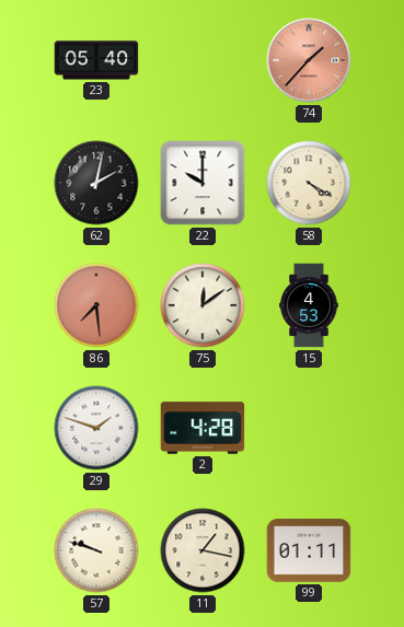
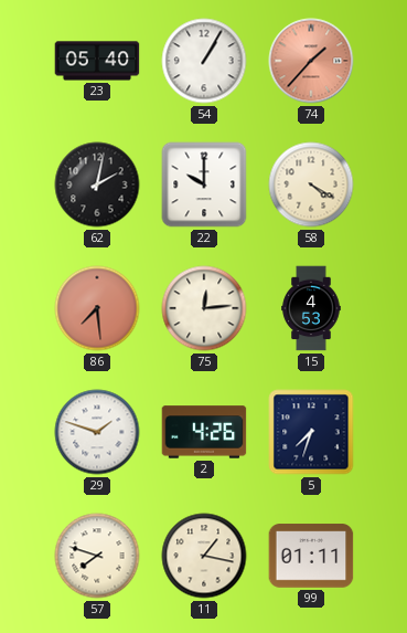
54: none -> 1:05
75: 12:09 -> 12:14
2: 4:28 -> 4:26
5: none -> 7:33
57: 9:48 -> 7:48
